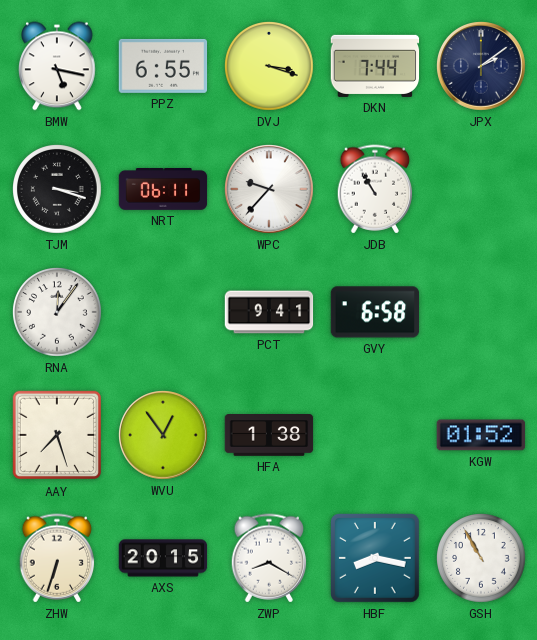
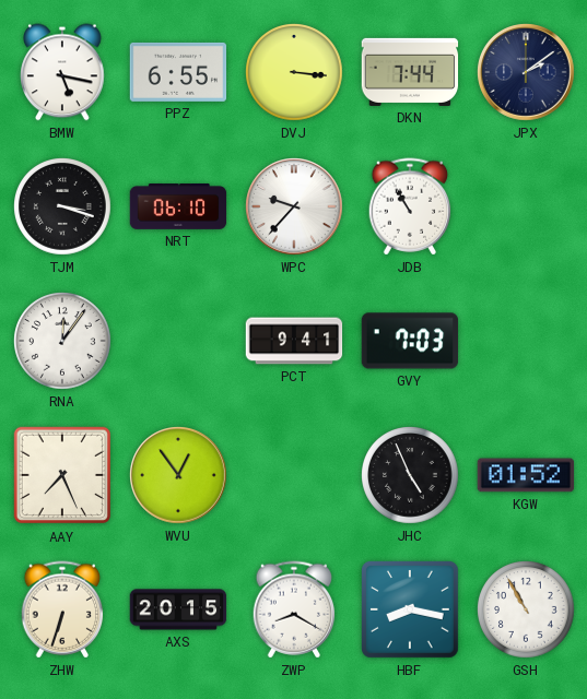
DVJ: 3:18 -> 3:16
NRT: 06:11 -> 06:10
GVY: 6:58 -> 7:03
AAY: 7:27 -> 7:26
HFA: 1:38 -> none
JHC: none -> 4:56
